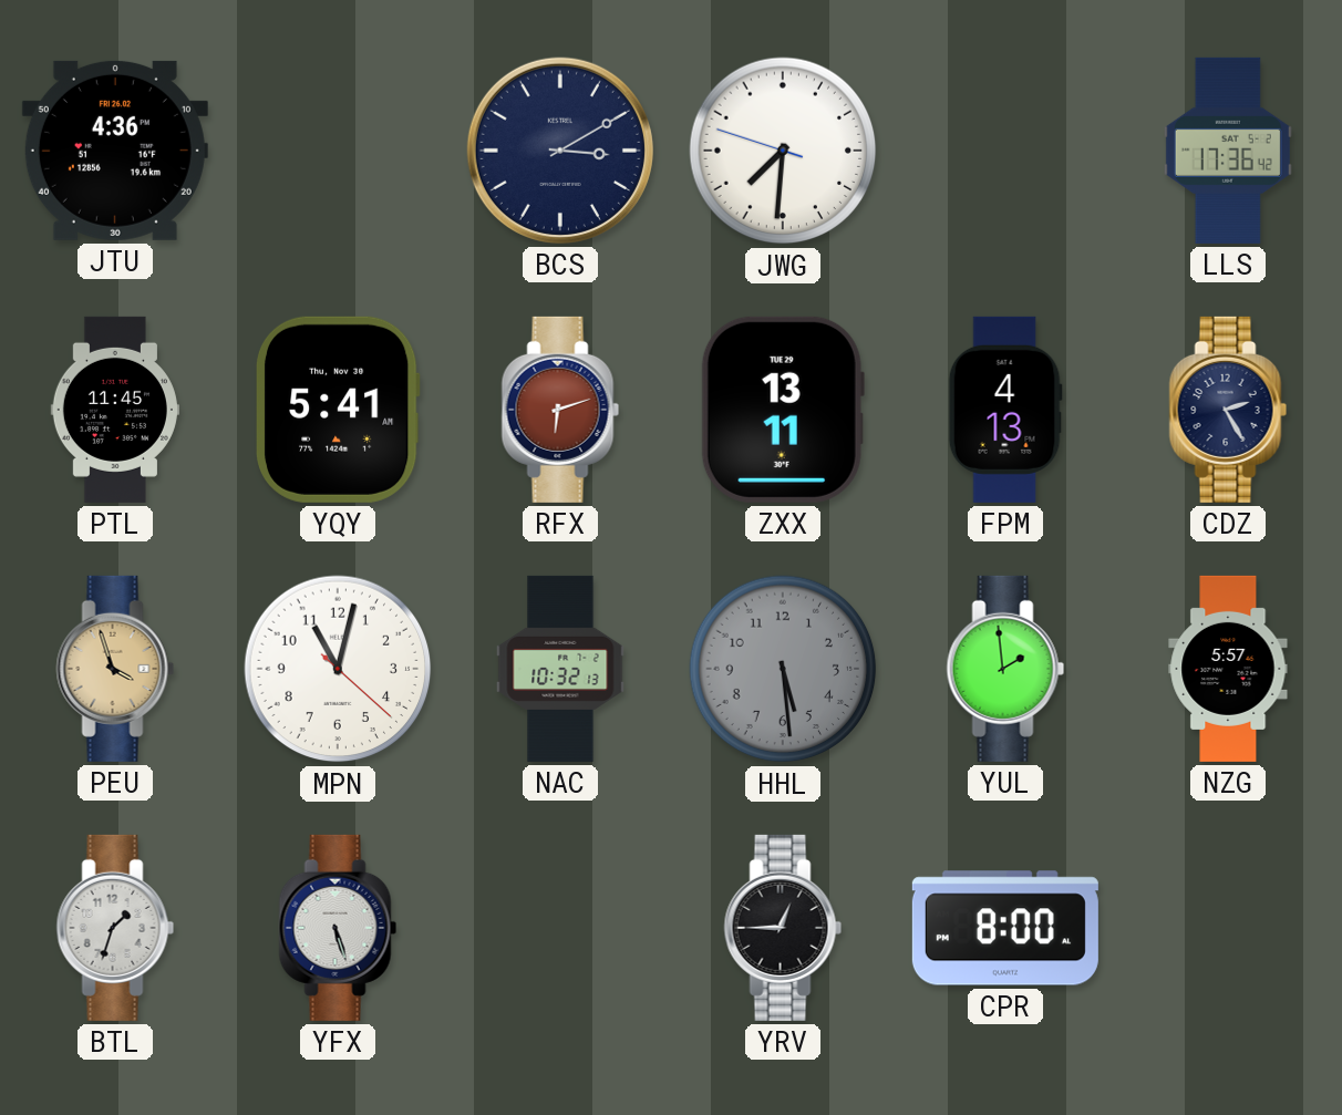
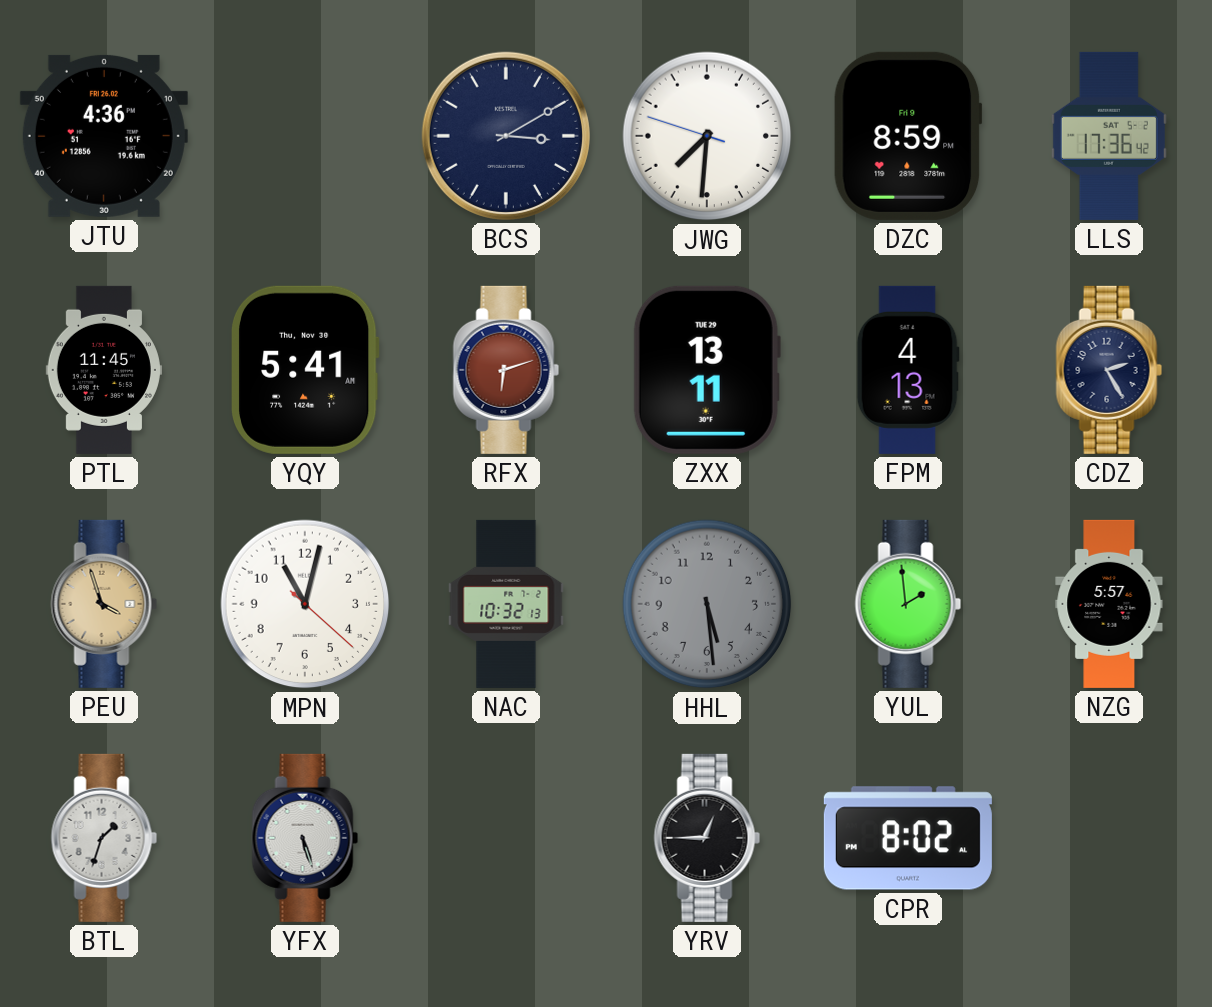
DZC: none -> 8:59
CPR: 8:00 -> 8:02
